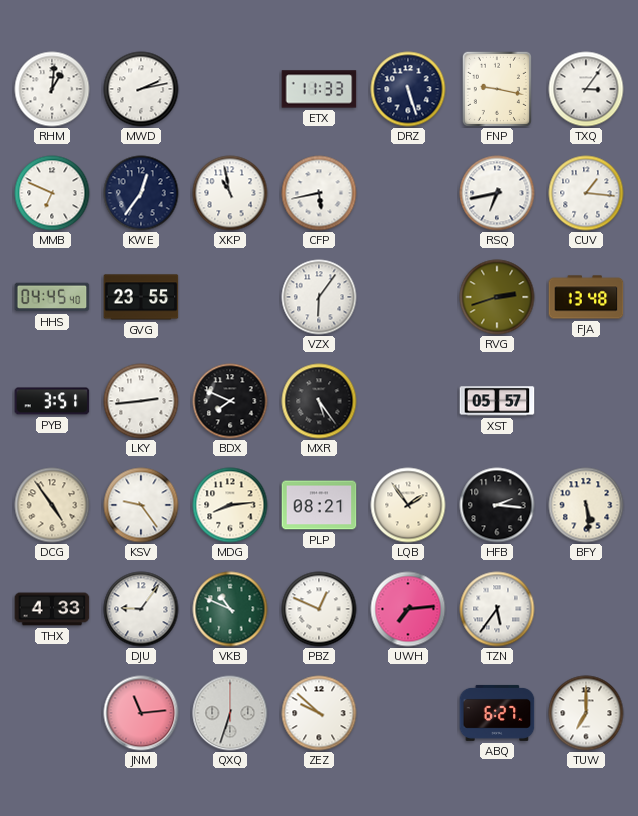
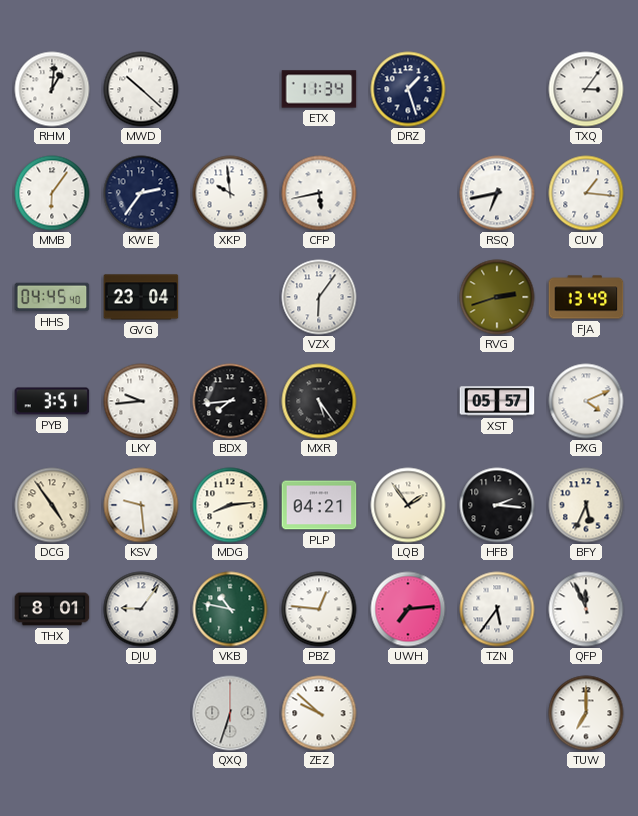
MWD: 2:13 -> 10:22
ETX: 11:33 -> 11:34
DRZ: 5:27 -> 1:27
FNP: 9:17 -> none
MMB: 6:49 -> 6:06
KWE: 12:36 -> 2:36
XKP: 10:58 -> 9:59
GVG: 23:55 -> 23:04
FJA: 13:48 -> 13:49
LKY: 2:44 -> 9:44
BDX: 7:49 -> 7:44
PXG: none -> 4:11
KSV: 9:24 -> 9:29
PLP: 08:21 -> 04:21
BFY: 5:29 -> 5:34
THX: 4:33 -> 8:01
VKB: 10:49 -> 10:47
PBZ: 12:49 -> 12:46
QFP: none -> 11:56
JNM: 11:14 -> none
ABQ: 6:27 -> none
